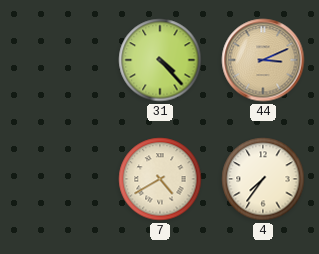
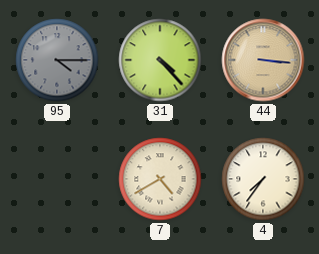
95: none -> 4:15
44: 3:11 -> 3:16
